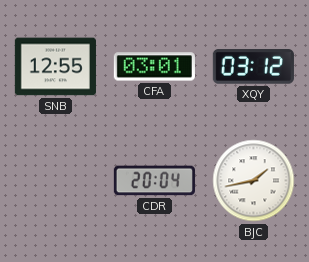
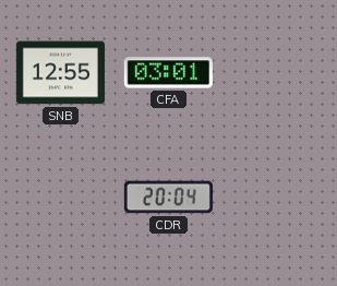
XQY: 03:12 -> none
BJC: 1:43 -> none
